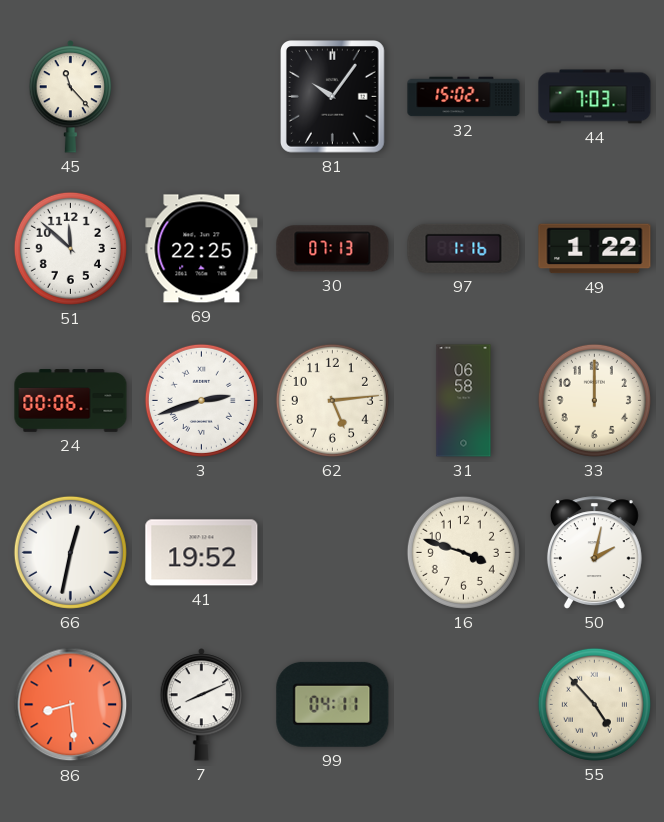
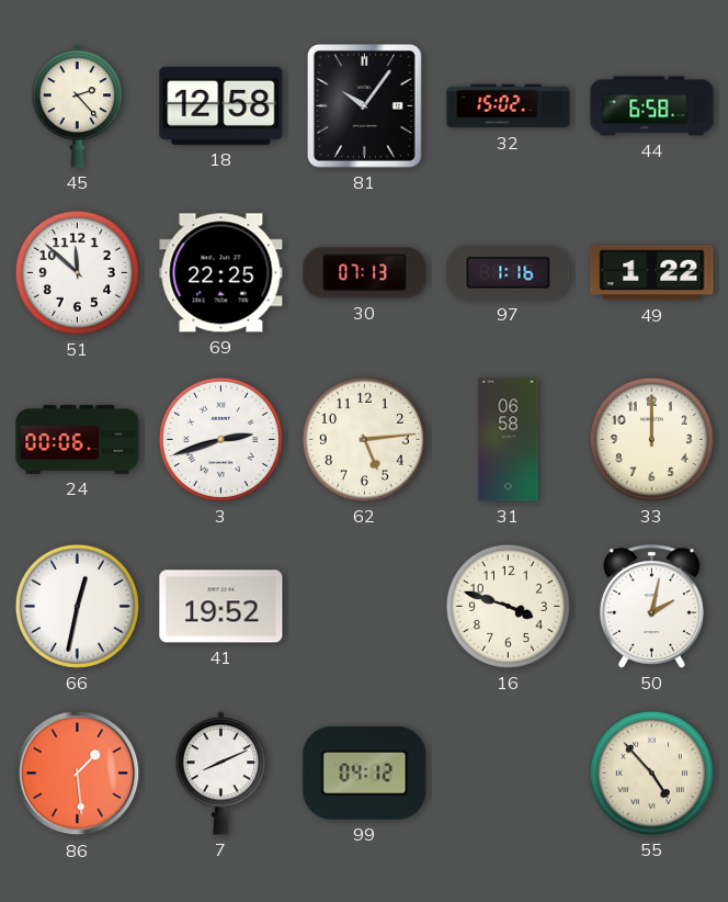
45: 11:23 -> 2:23
18: none -> 12:58
44: 7:03 -> 6:58
86: 8:29 -> 1:29
99: 04:11 -> 04:12
